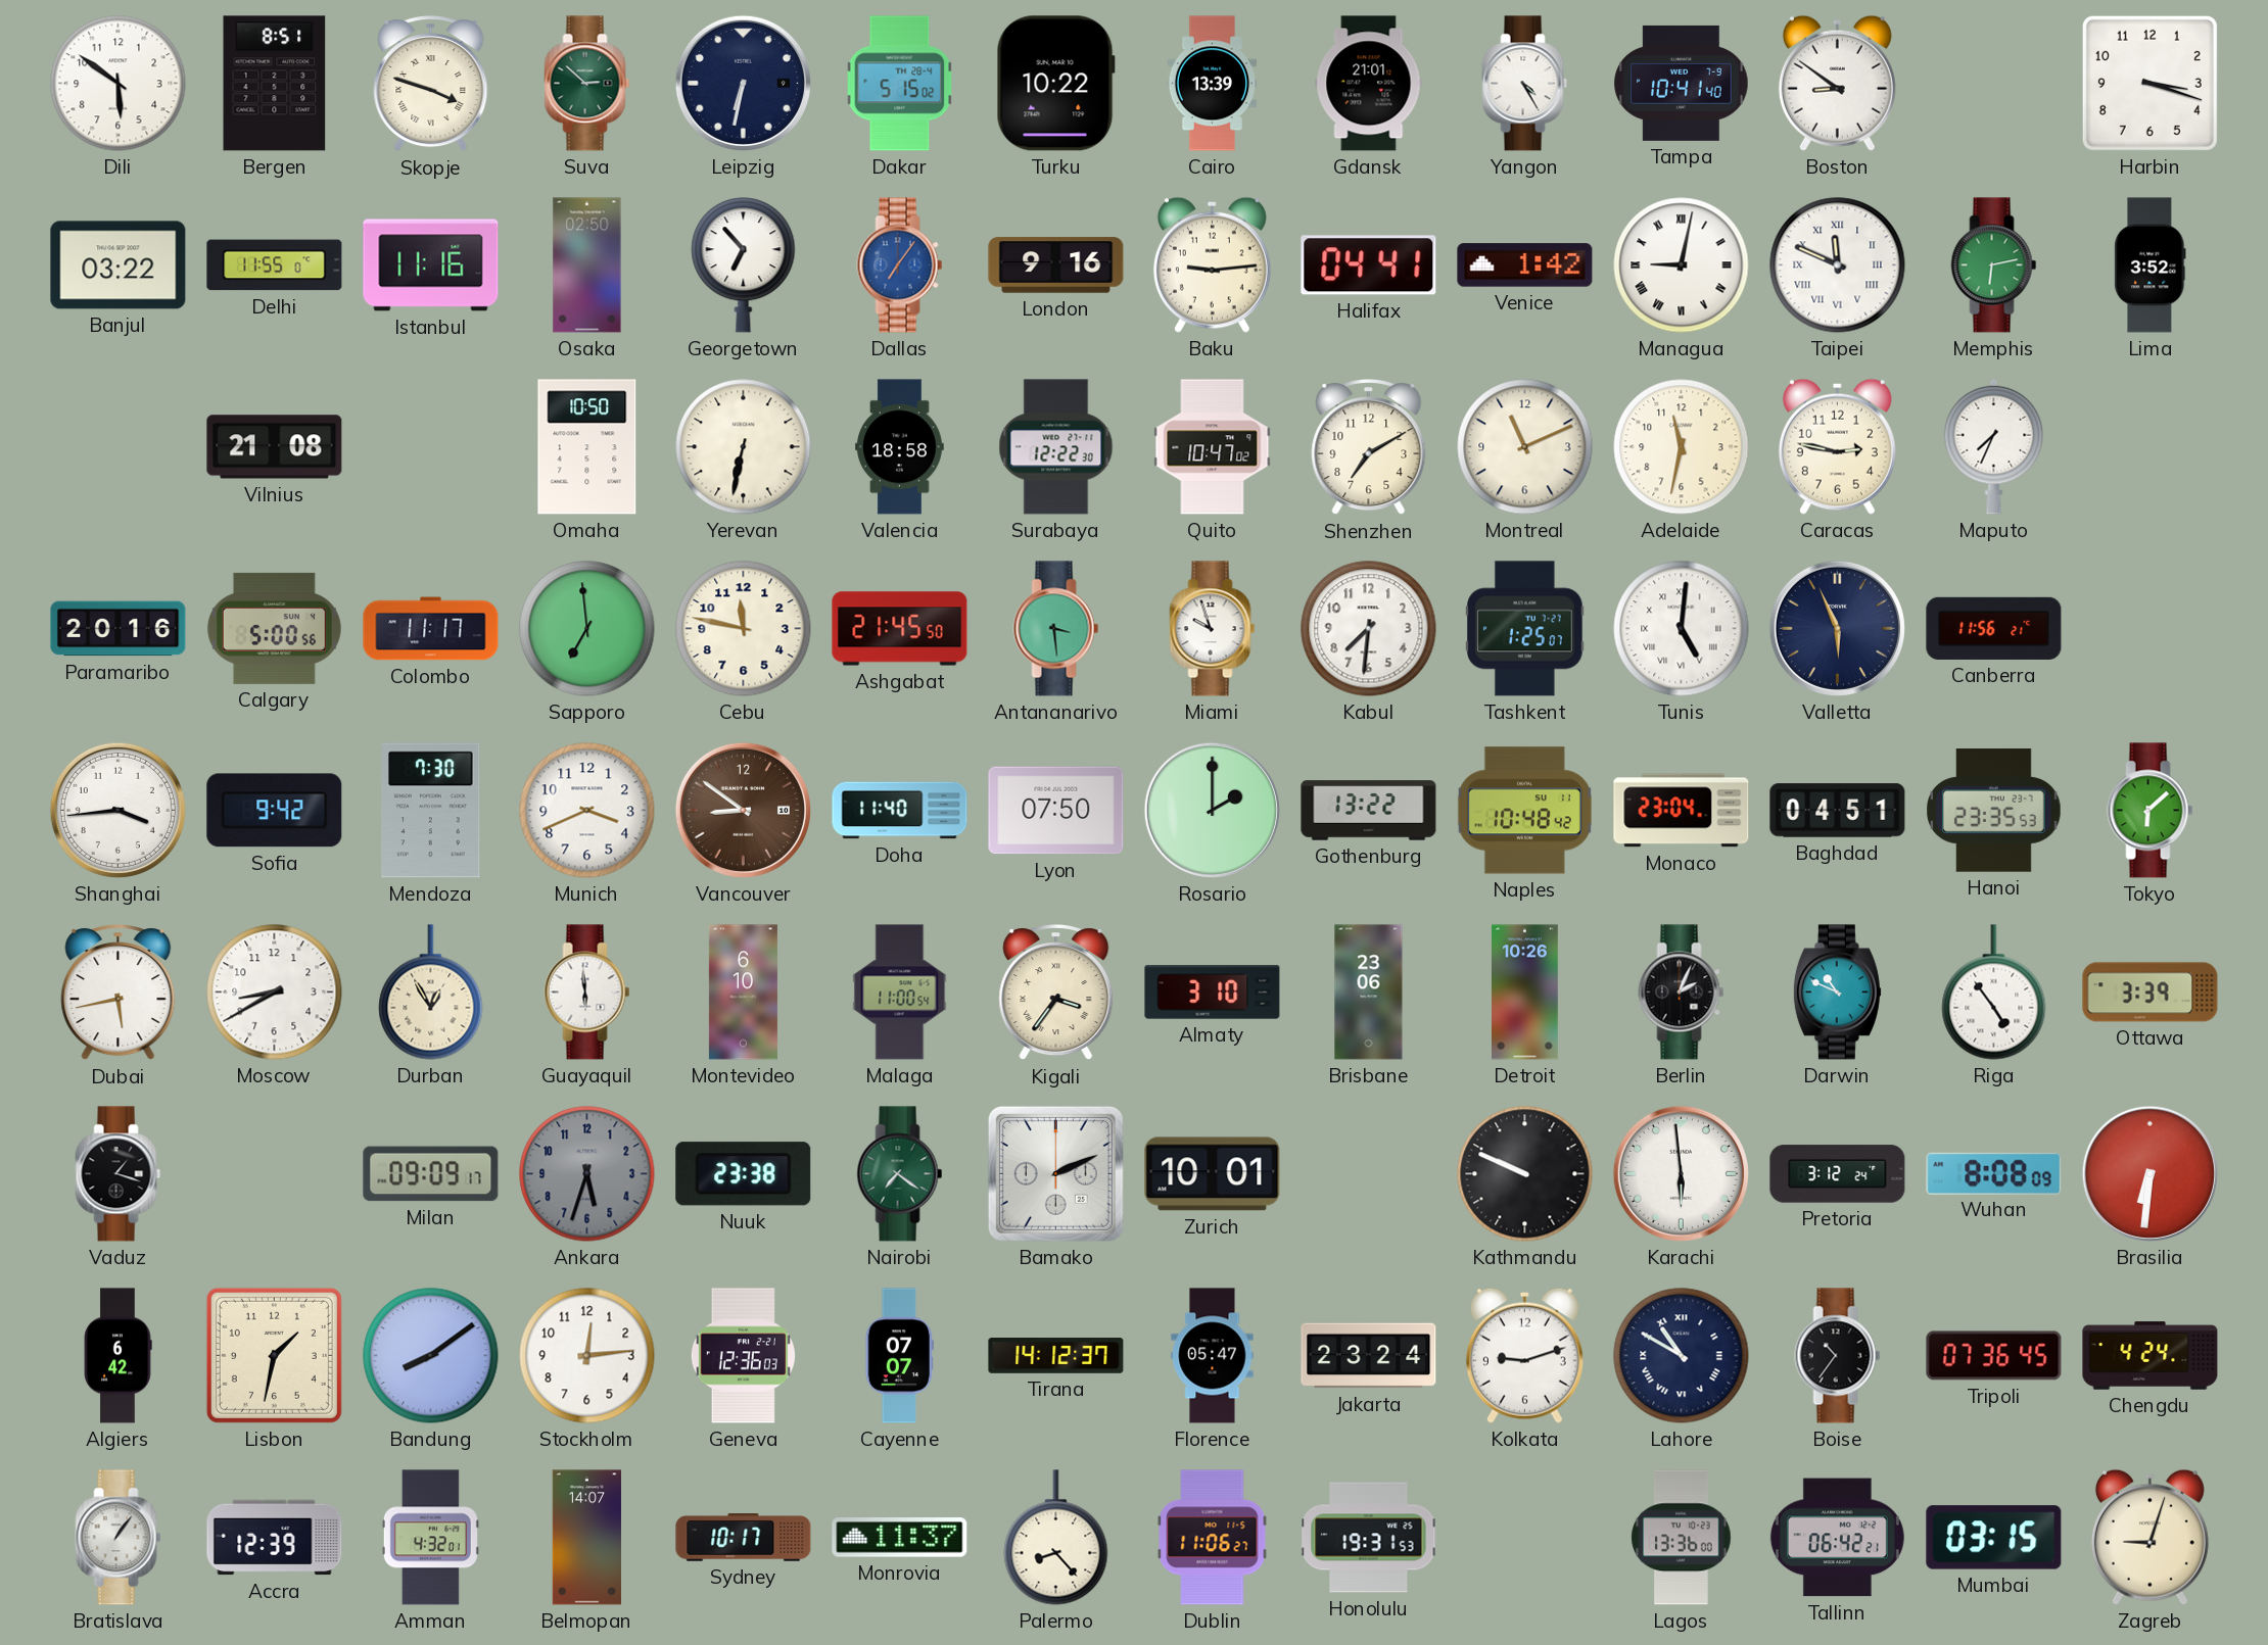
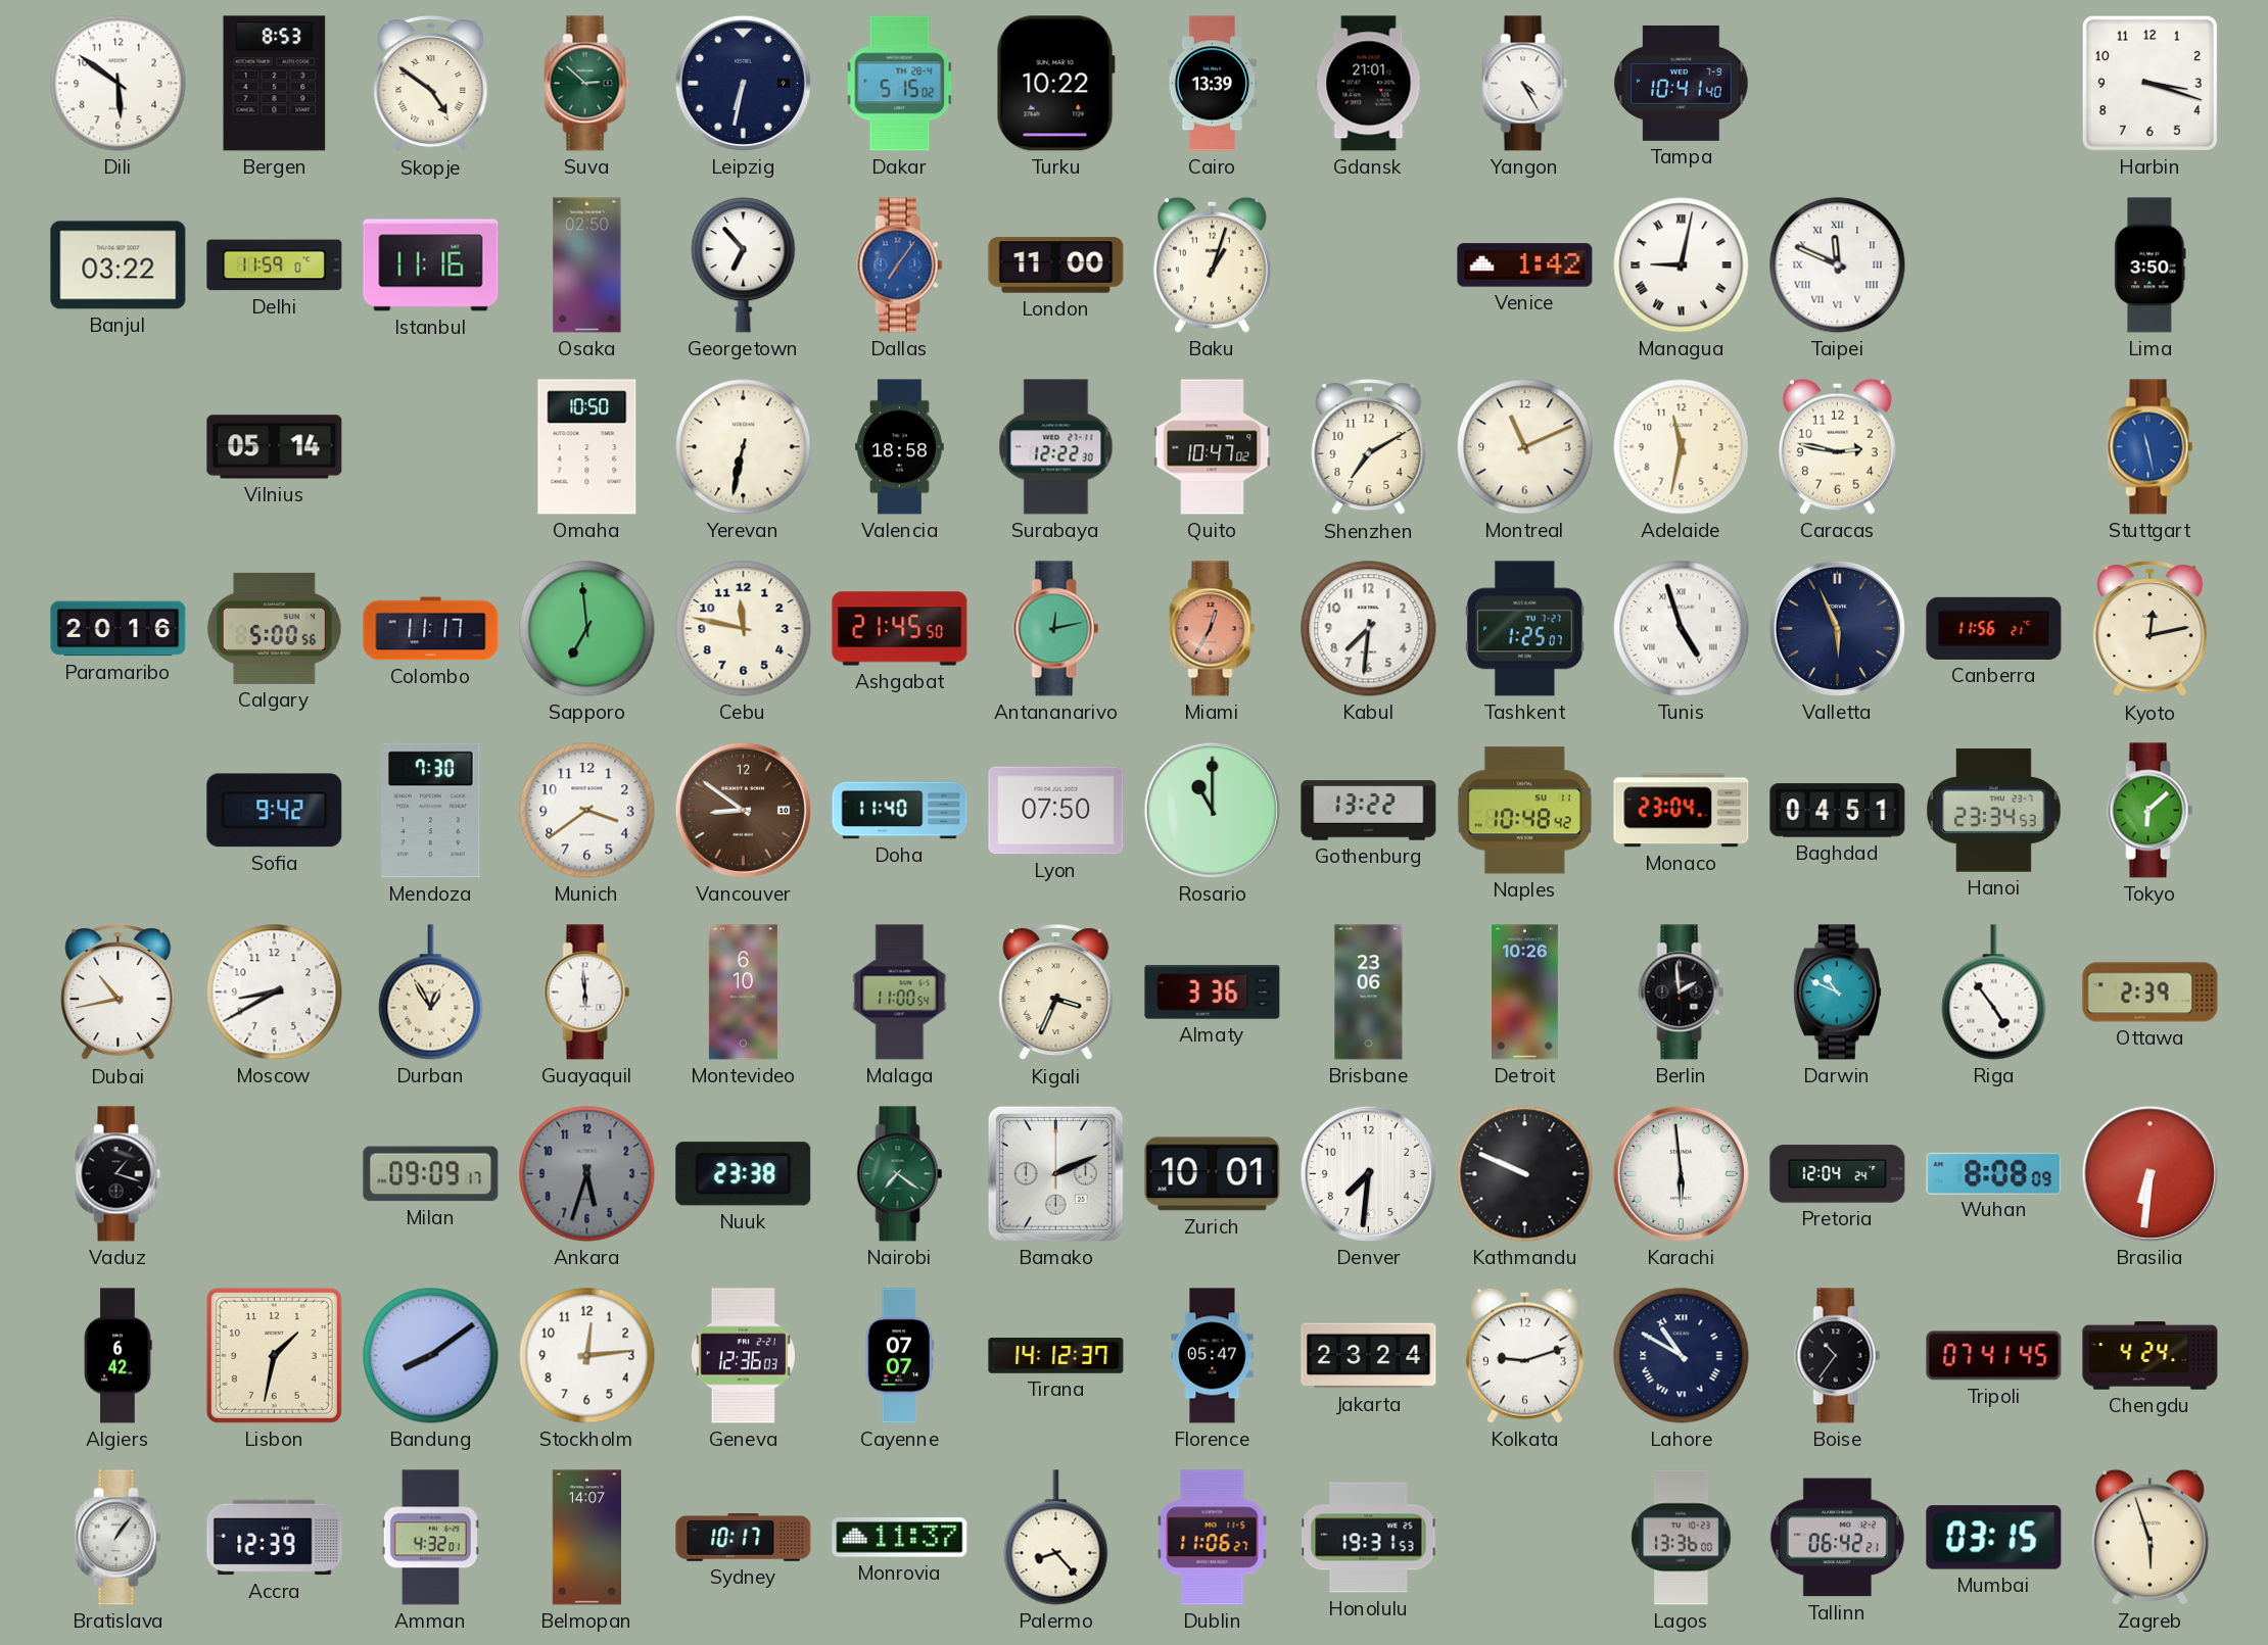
Bergen: 8:51 -> 8:53
Skopje: 3:48 -> 4:51
Boston: 8:51 -> none
Delhi: 11:55 -> 11:59
London: 9:16 -> 11:00
Baku: 9:14 -> 1:03
Halifax: 04:41 -> none
Memphis: 6:13 -> none
Lima: 3:52 -> 3:50
Vilnius: 21:08 -> 05:14
Maputo: 7:34 -> none
Stuttgart: none -> 11:28
Antananarivo: 3:29 -> 12:13
Miami: 9:57 -> 12:35
Miami dial: white -> salmon
Tunis: 5:01 -> 4:57
Kyoto: none -> 12:13
Shanghai: 3:44 -> none
Munich: 3:41 -> 3:39
Rosario: 2:00 -> 11:00
Hanoi: 23:35 -> 23:34
Dubai: 5:43 -> 10:43
Kigali: 3:36 -> 3:34
Almaty: 3:10 -> 3:36
Berlin: 2:04 -> 1:59
Ottawa: 3:39 -> 2:39
Denver: none -> 7:31
Pretoria: 3:12 -> 12:04
Tripoli: 07:36 -> 07:41
Zagreb: 9:03 -> 5:57
